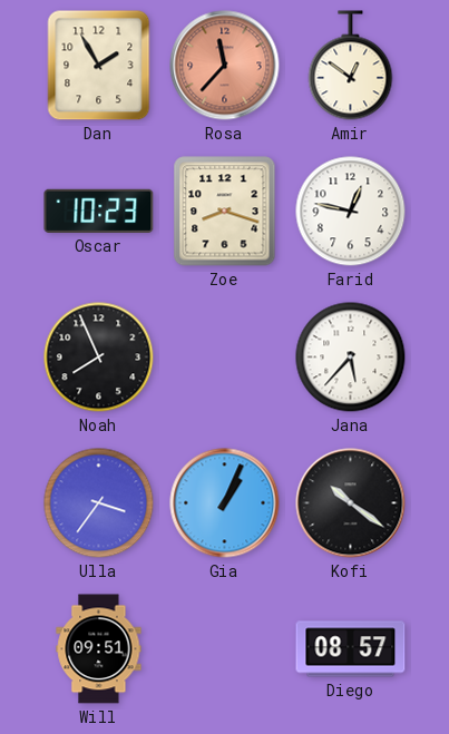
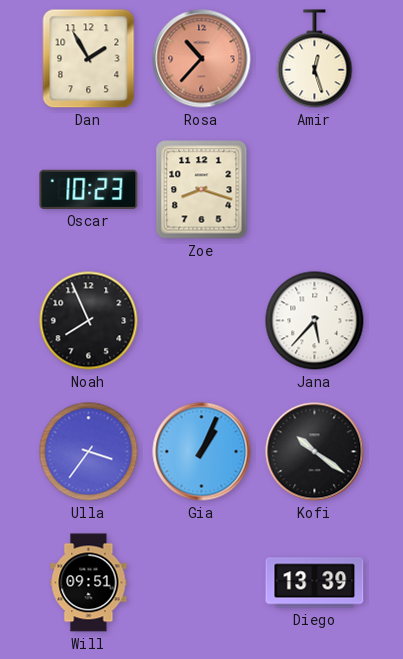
Rosa: 11:37 -> 10:37
Amir: 12:51 -> 12:27
Farid: 12:47 -> none
Diego: 08:57 -> 13:39
